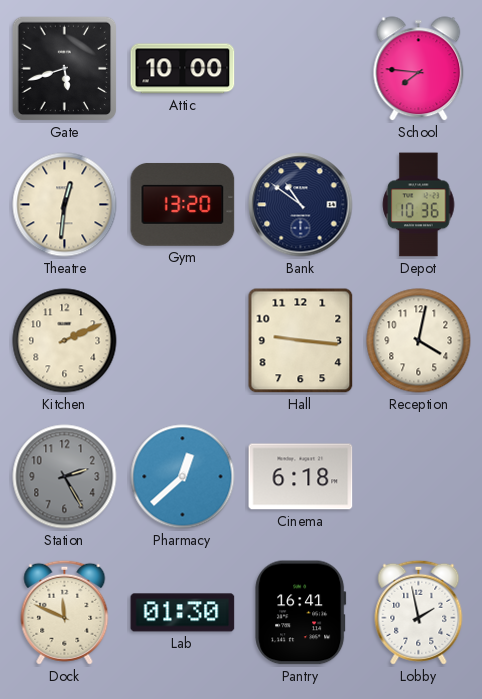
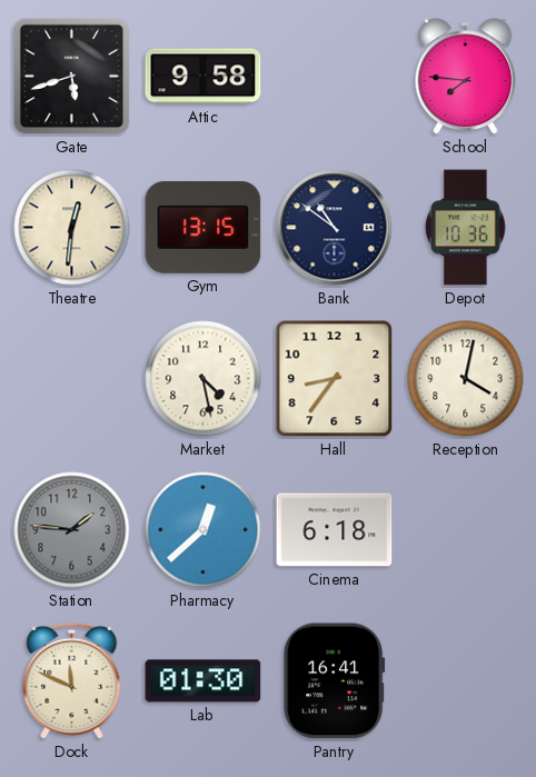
Attic: 10:00 -> 9:58
Gym: 13:20 -> 13:15
Kitchen: 2:11 -> none
Market: none -> 4:28
Hall: 9:16 -> 8:36
Station: 2:25 -> 1:46
Lobby: 1:58 -> none
